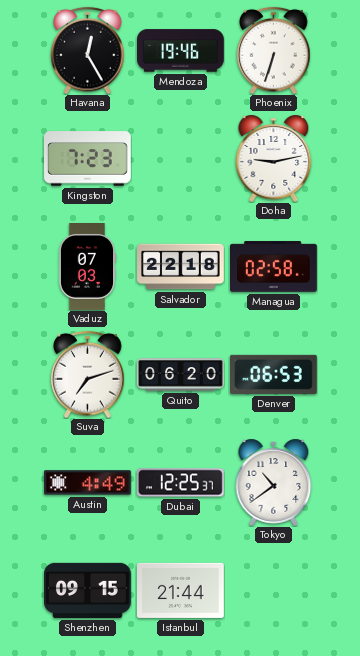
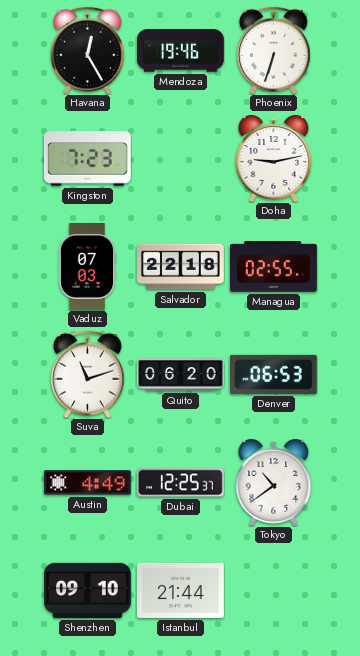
Managua: 02:58 -> 02:55
Suva: 7:12 -> 11:12
Shenzhen: 09:15 -> 09:10
